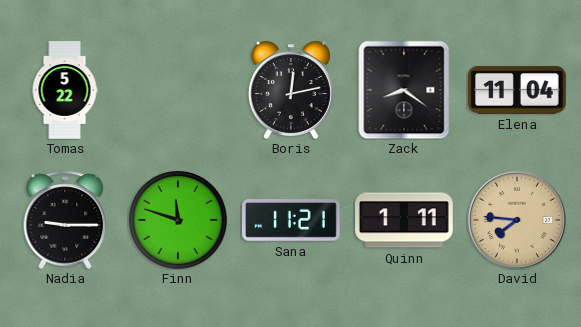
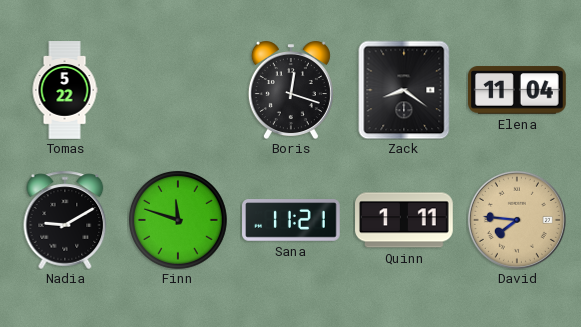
Boris: 12:13 -> 12:18
Nadia: 9:15 -> 9:10
